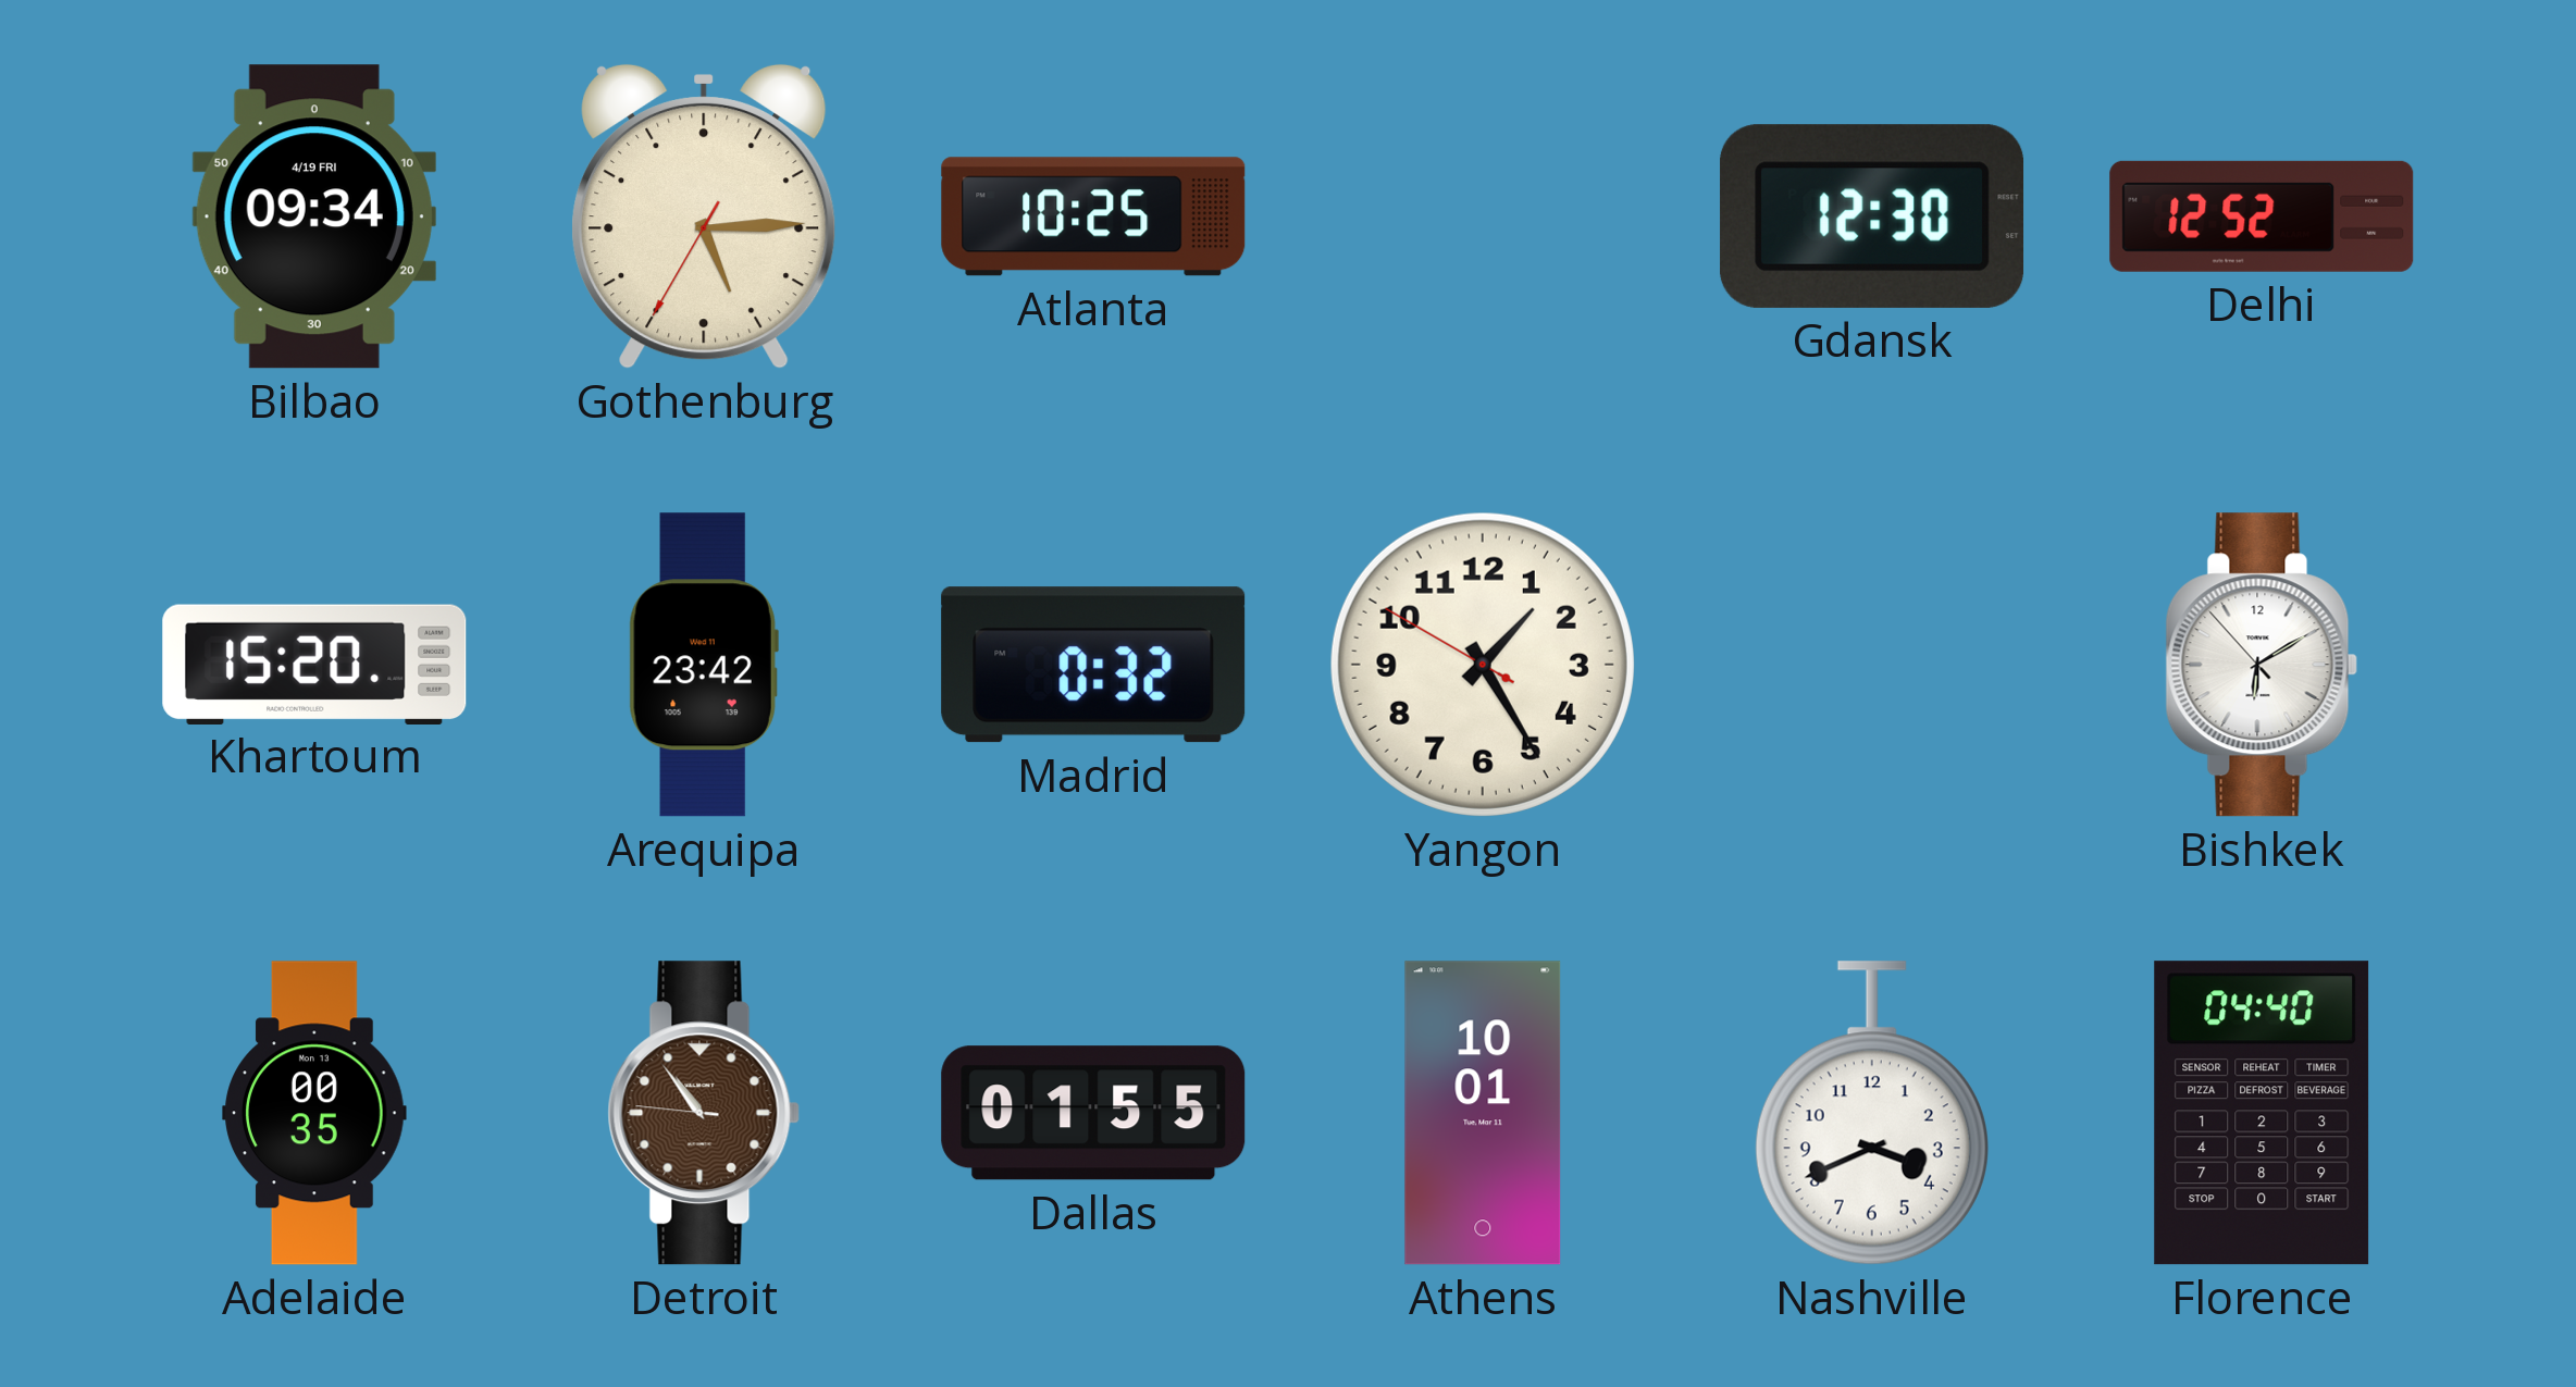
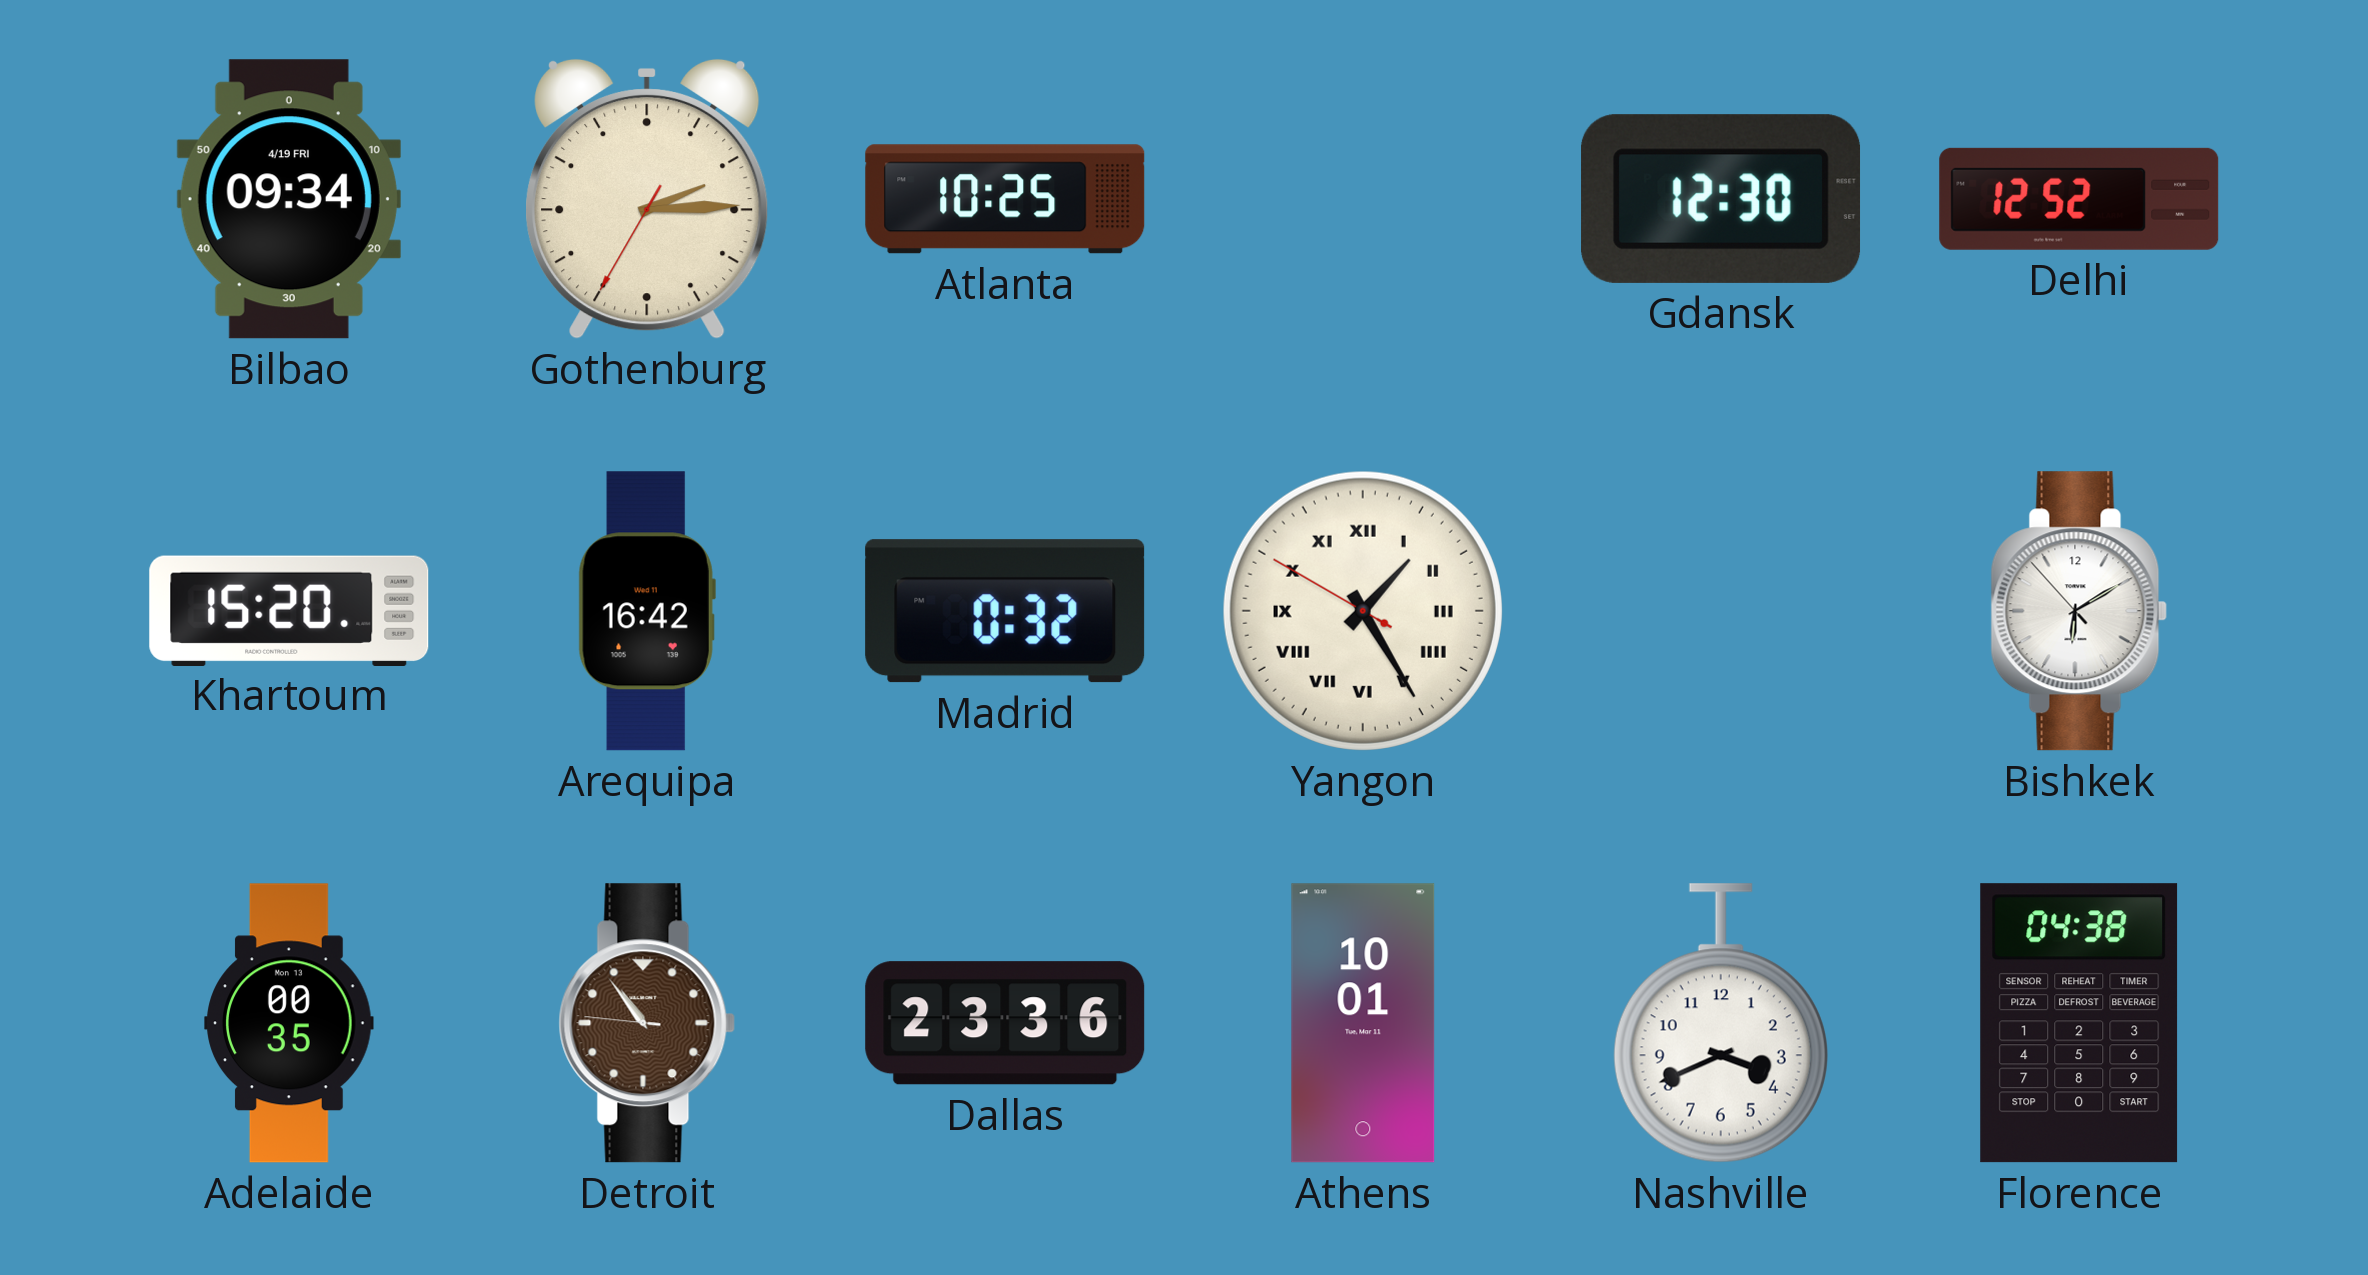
Gothenburg: 5:14 -> 2:14
Arequipa: 23:42 -> 16:42
Yangon numerals: Arabic -> Roman
Dallas: 01:55 -> 23:36
Florence: 04:40 -> 04:38
